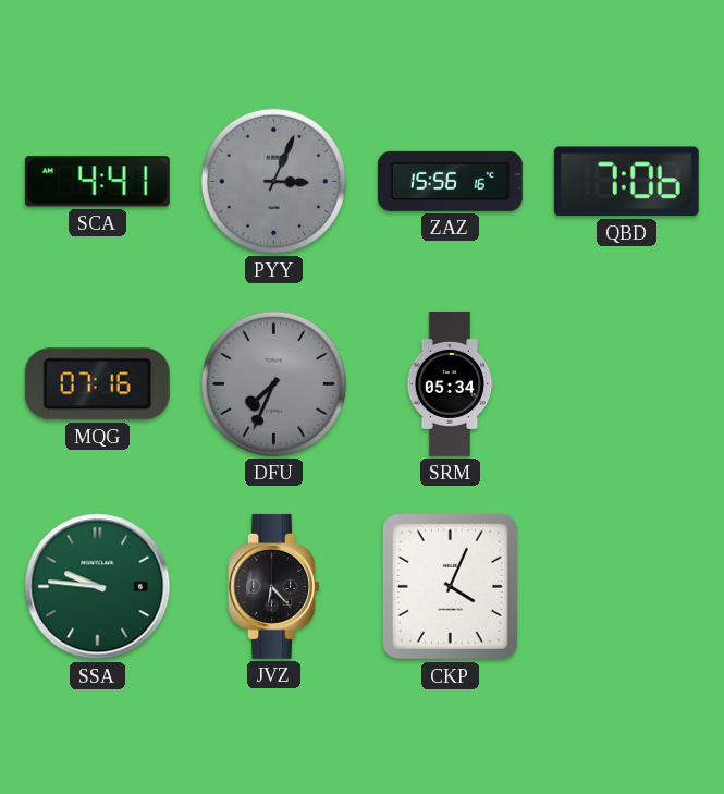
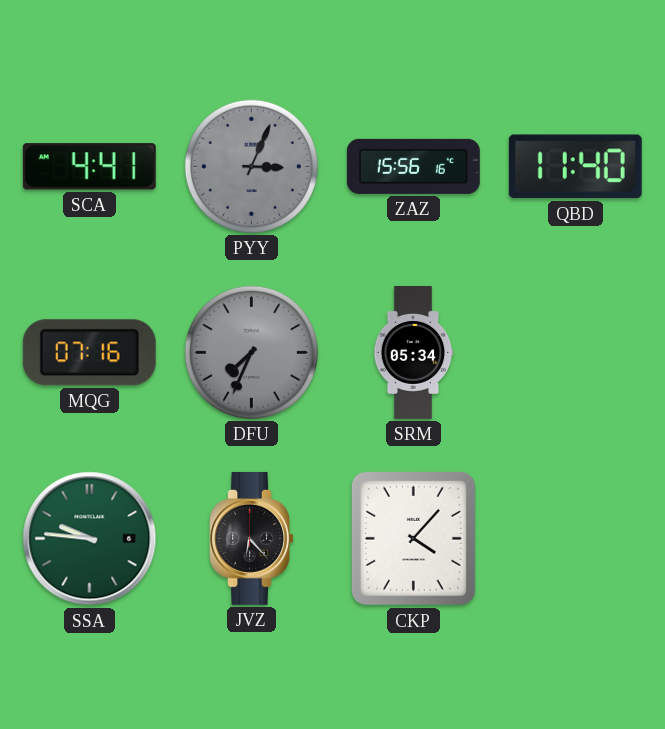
QBD: 7:06 -> 11:40
CKP: 4:04 -> 4:07
